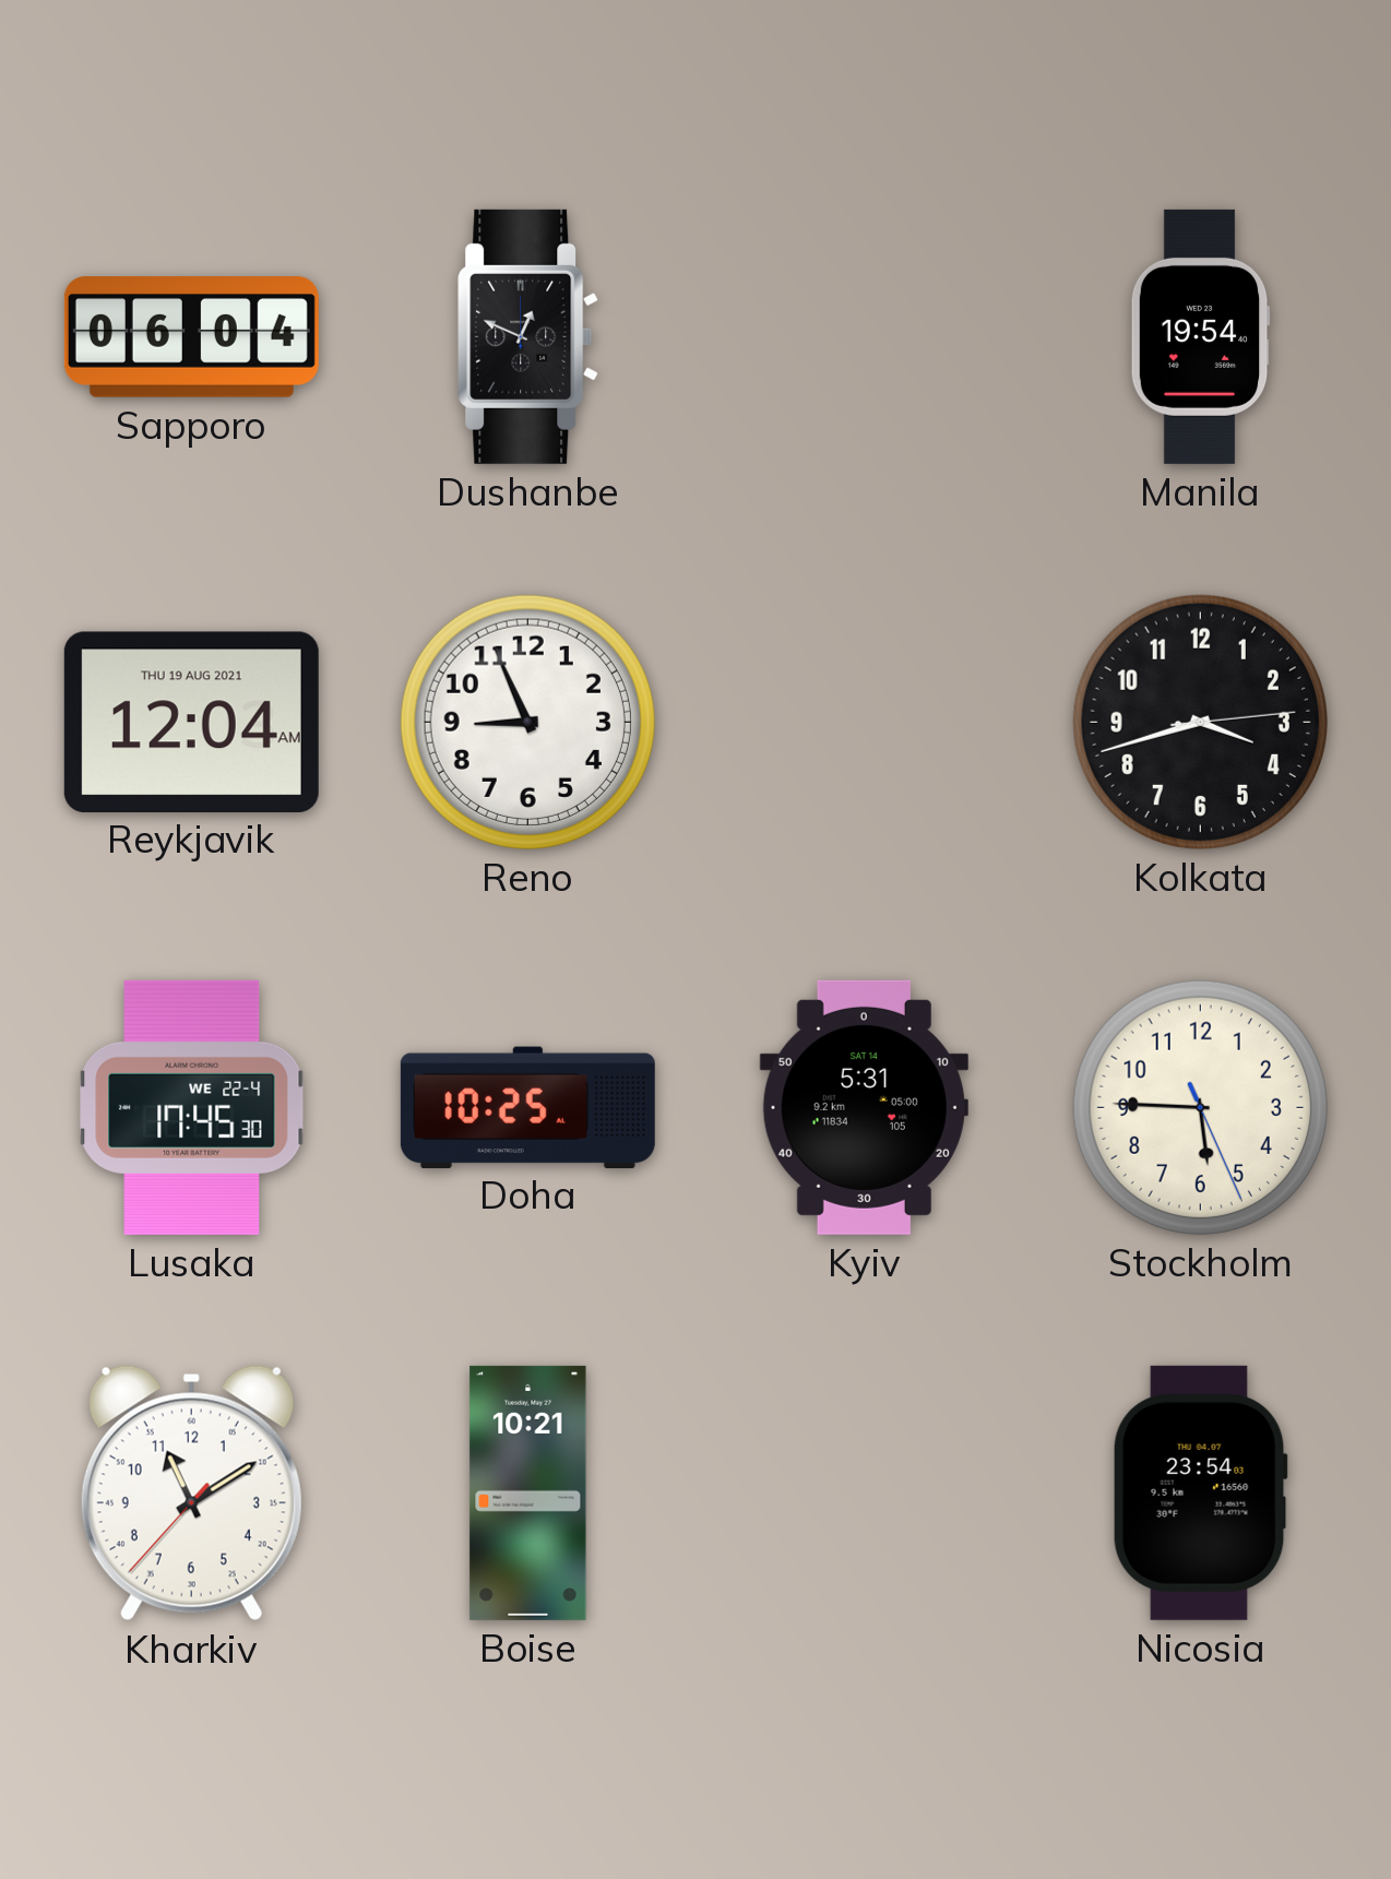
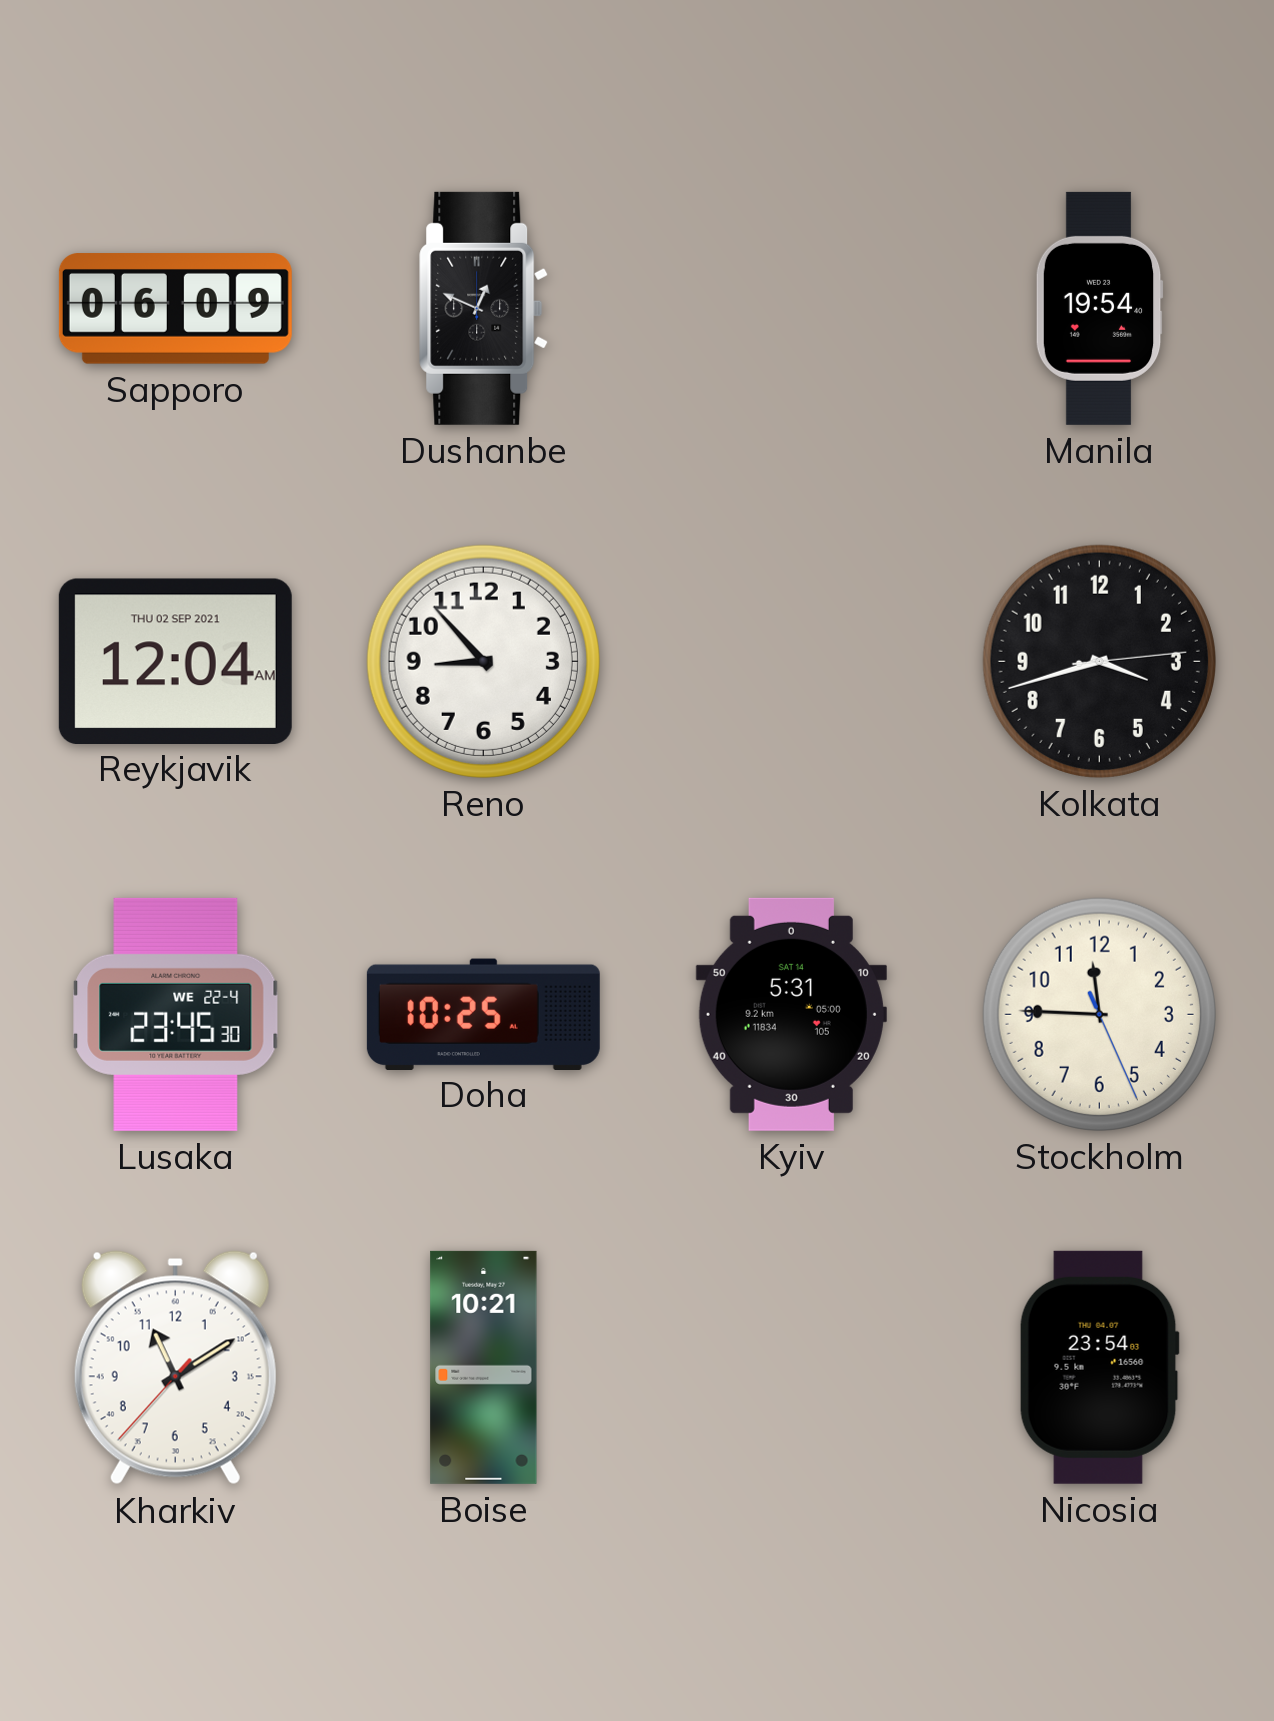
Sapporo: 06:04 -> 06:09
Reykjavik date: THU 19 AUG 2021 -> THU 02 SEP 2021
Reno: 8:56 -> 8:53
Lusaka: 17:45 -> 23:45
Stockholm: 5:45 -> 11:45
